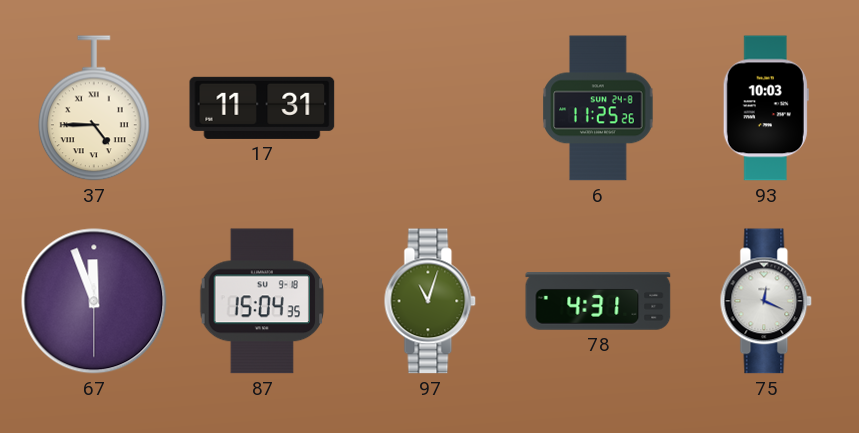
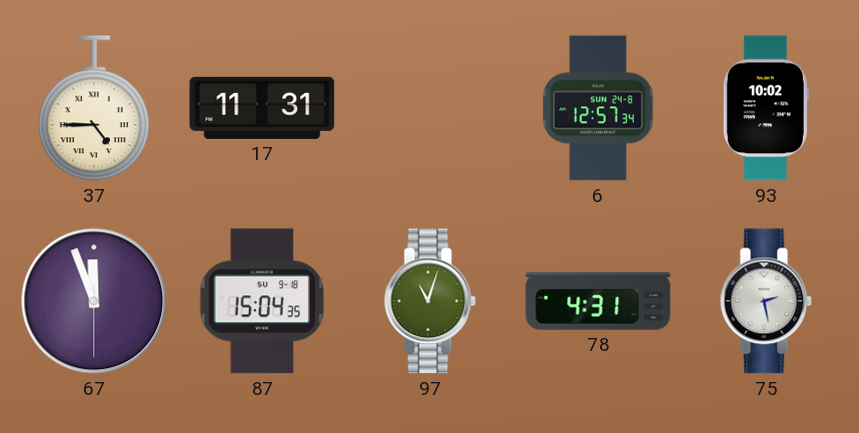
6: 11:25 -> 12:57
93: 10:03 -> 10:02
75: 12:19 -> 2:28
